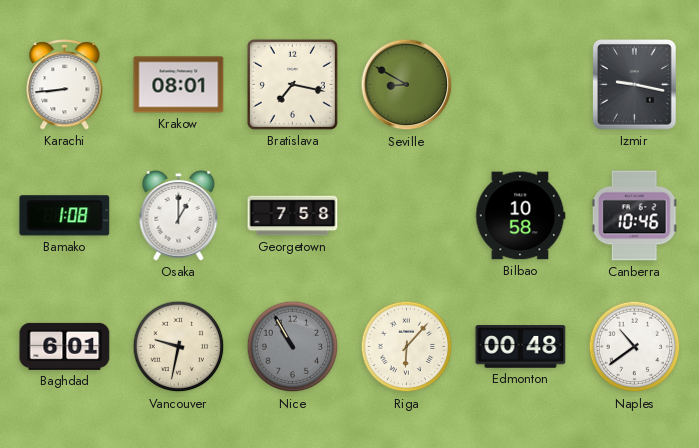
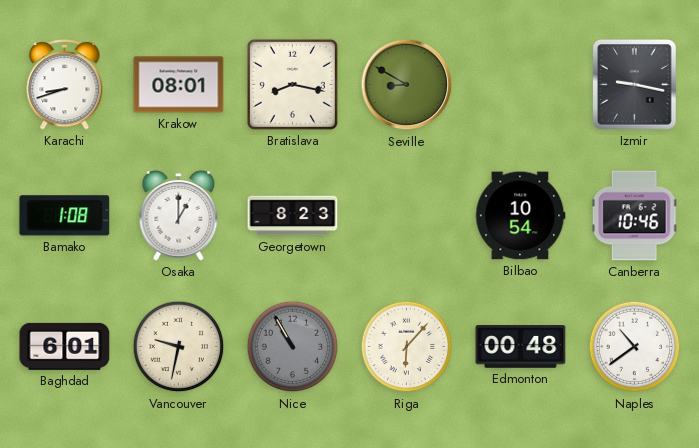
Karachi: 8:44 -> 8:42
Bratislava: 7:17 -> 8:17
Georgetown: 7:58 -> 8:23
Bilbao: 10:58 -> 10:54
